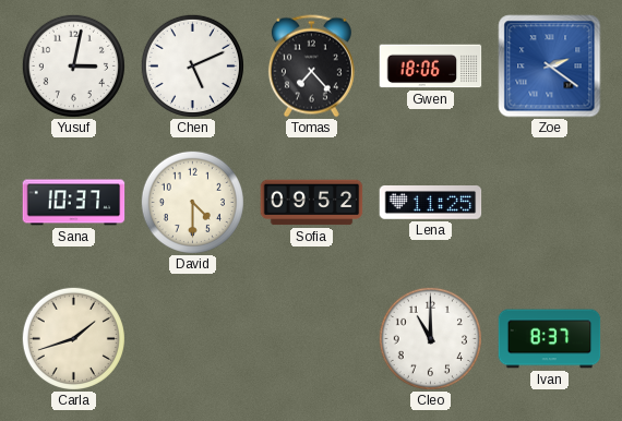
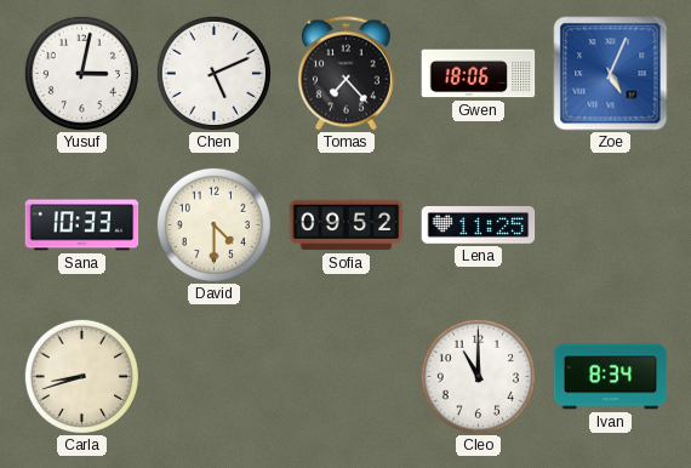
Zoe: 2:21 -> 5:04
Sana: 10:37 -> 10:33
Carla: 1:42 -> 8:42
Ivan: 8:37 -> 8:34
